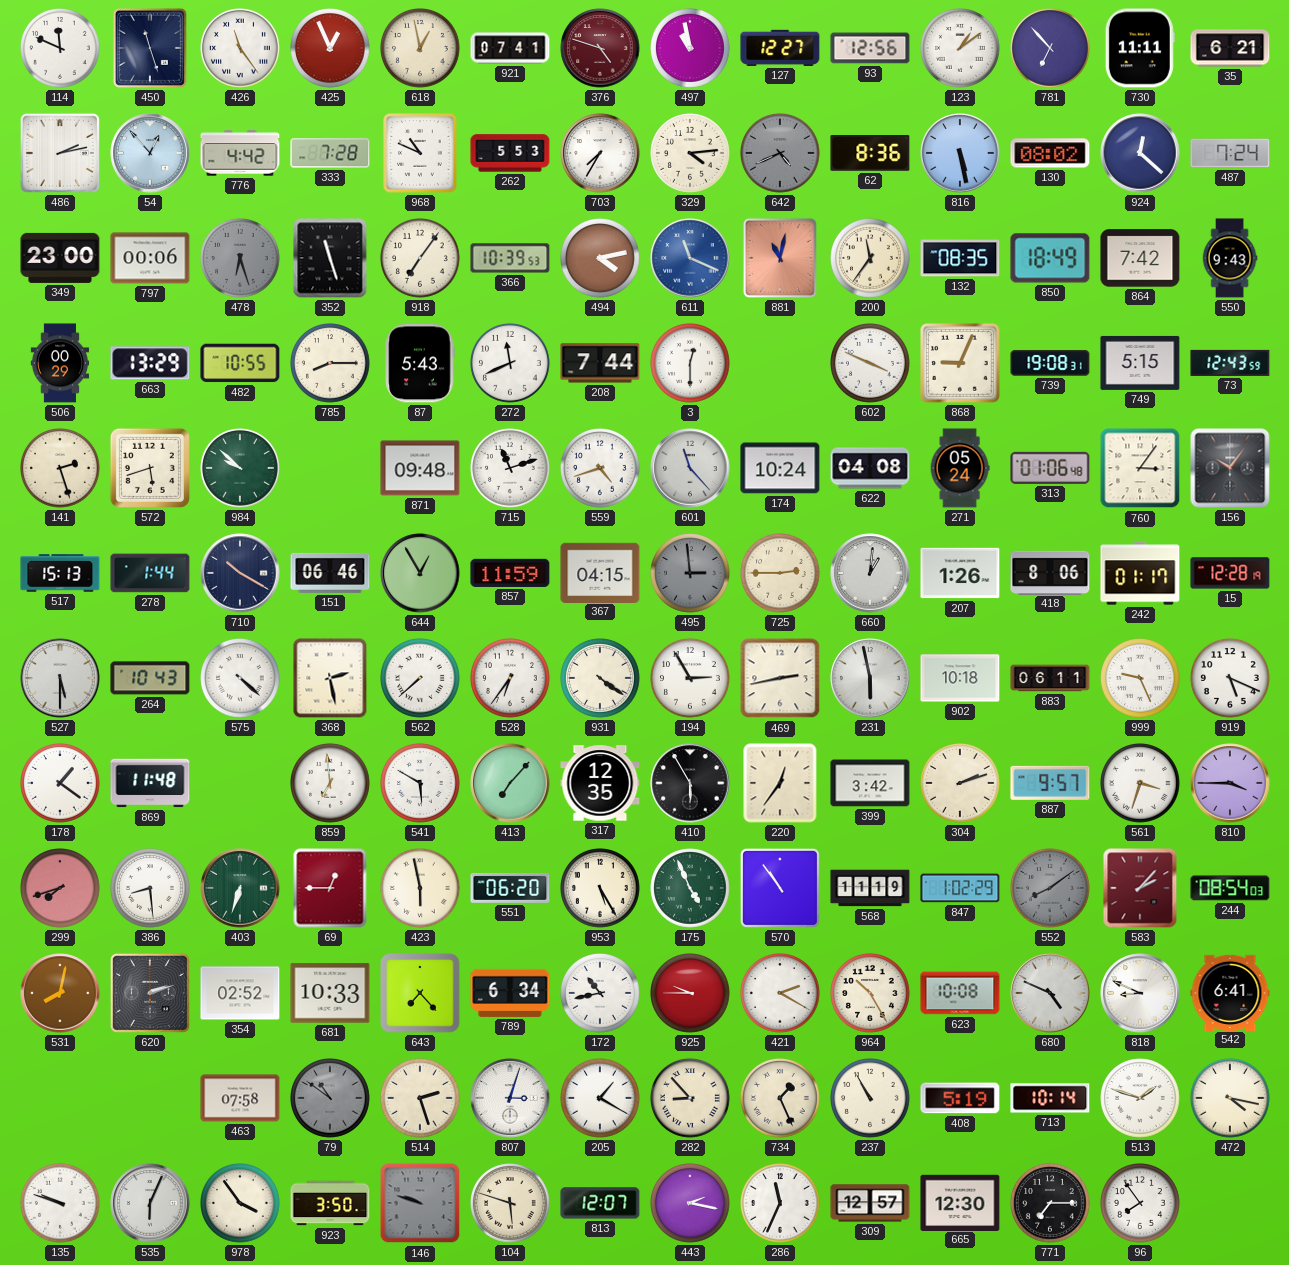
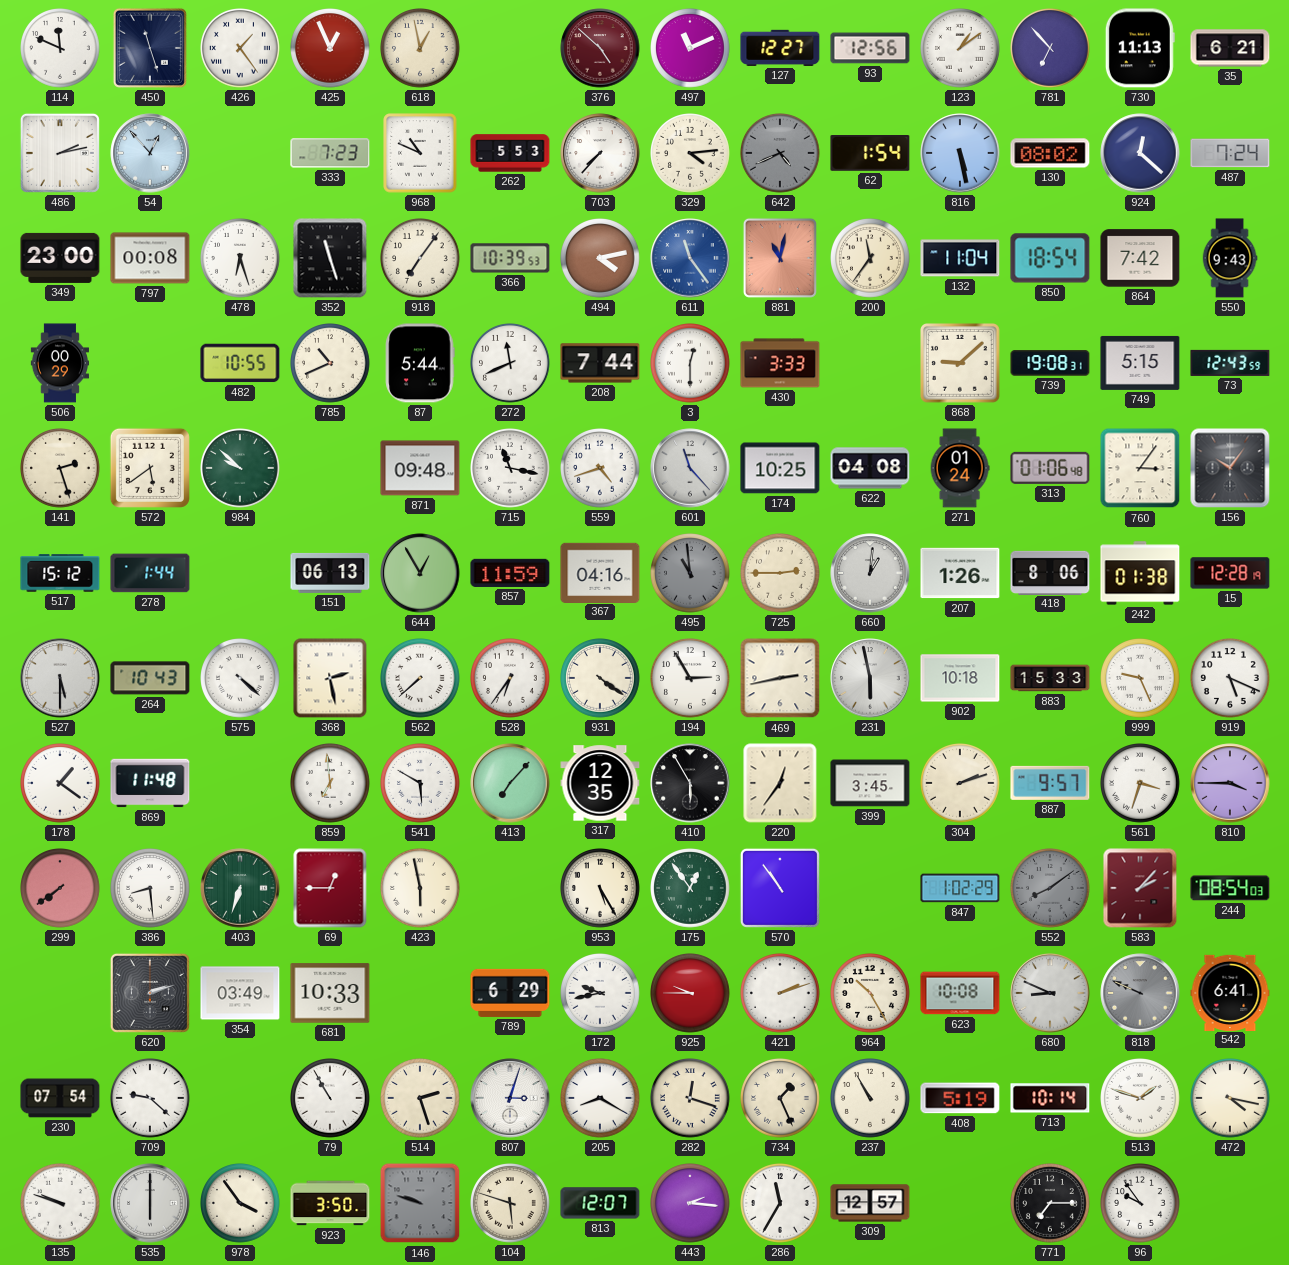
426: 11:24 -> 1:24
921: 07:41 -> none
376: 4:48 -> 4:52
497: 10:58 -> 11:11
730: 11:11 -> 11:13
776: 4:42 -> none
333: 7:28 -> 7:23
703: 7:35 -> 7:37
62: 8:36 -> 1:54
797: 00:06 -> 00:08
478 dial: grey -> white
611: 11:19 -> 11:24
132: 08:35 -> 11:04
850: 18:49 -> 18:54
663: 13:29 -> none
785: 8:15 -> 10:41
87: 5:43 -> 5:44
430: none -> 3:33
602: 3:49 -> none
868: 9:04 -> 9:08
572: 5:42 -> 5:39
715: 11:12 -> 11:17
174: 10:24 -> 10:25
271: 05:24 -> 01:24
517: 15:13 -> 15:12
710: 10:20 -> none
151: 06:46 -> 06:13
367: 04:15 -> 04:16
495: 2:59 -> 10:59
242: 01:17 -> 01:38
883: 06:11 -> 15:33
399: 3:42 -> 3:45
299: 7:42 -> 7:39
551: 06:20 -> none
175: 4:56 -> 12:54
568: 11:19 -> none
531: 8:02 -> none
354: 02:52 -> 03:49
643: 7:23 -> none
789: 6:34 -> 6:29
172: 10:43 -> 9:43
421: 2:20 -> 2:12
680: 4:49 -> 8:49
818: 8:49 -> 9:49
818 dial: white -> grey
230: none -> 07:54
709: none -> 9:22
463: 07:58 -> none
79: 10:51 -> 10:55
79 dial: grey -> white
205: 1:20 -> 8:20
282: 8:53 -> 12:18
535: 6:04 -> 6:00
443: 2:17 -> 2:16
286: 11:34 -> 11:35
665: 12:30 -> none
96: 7:54 -> 9:54
